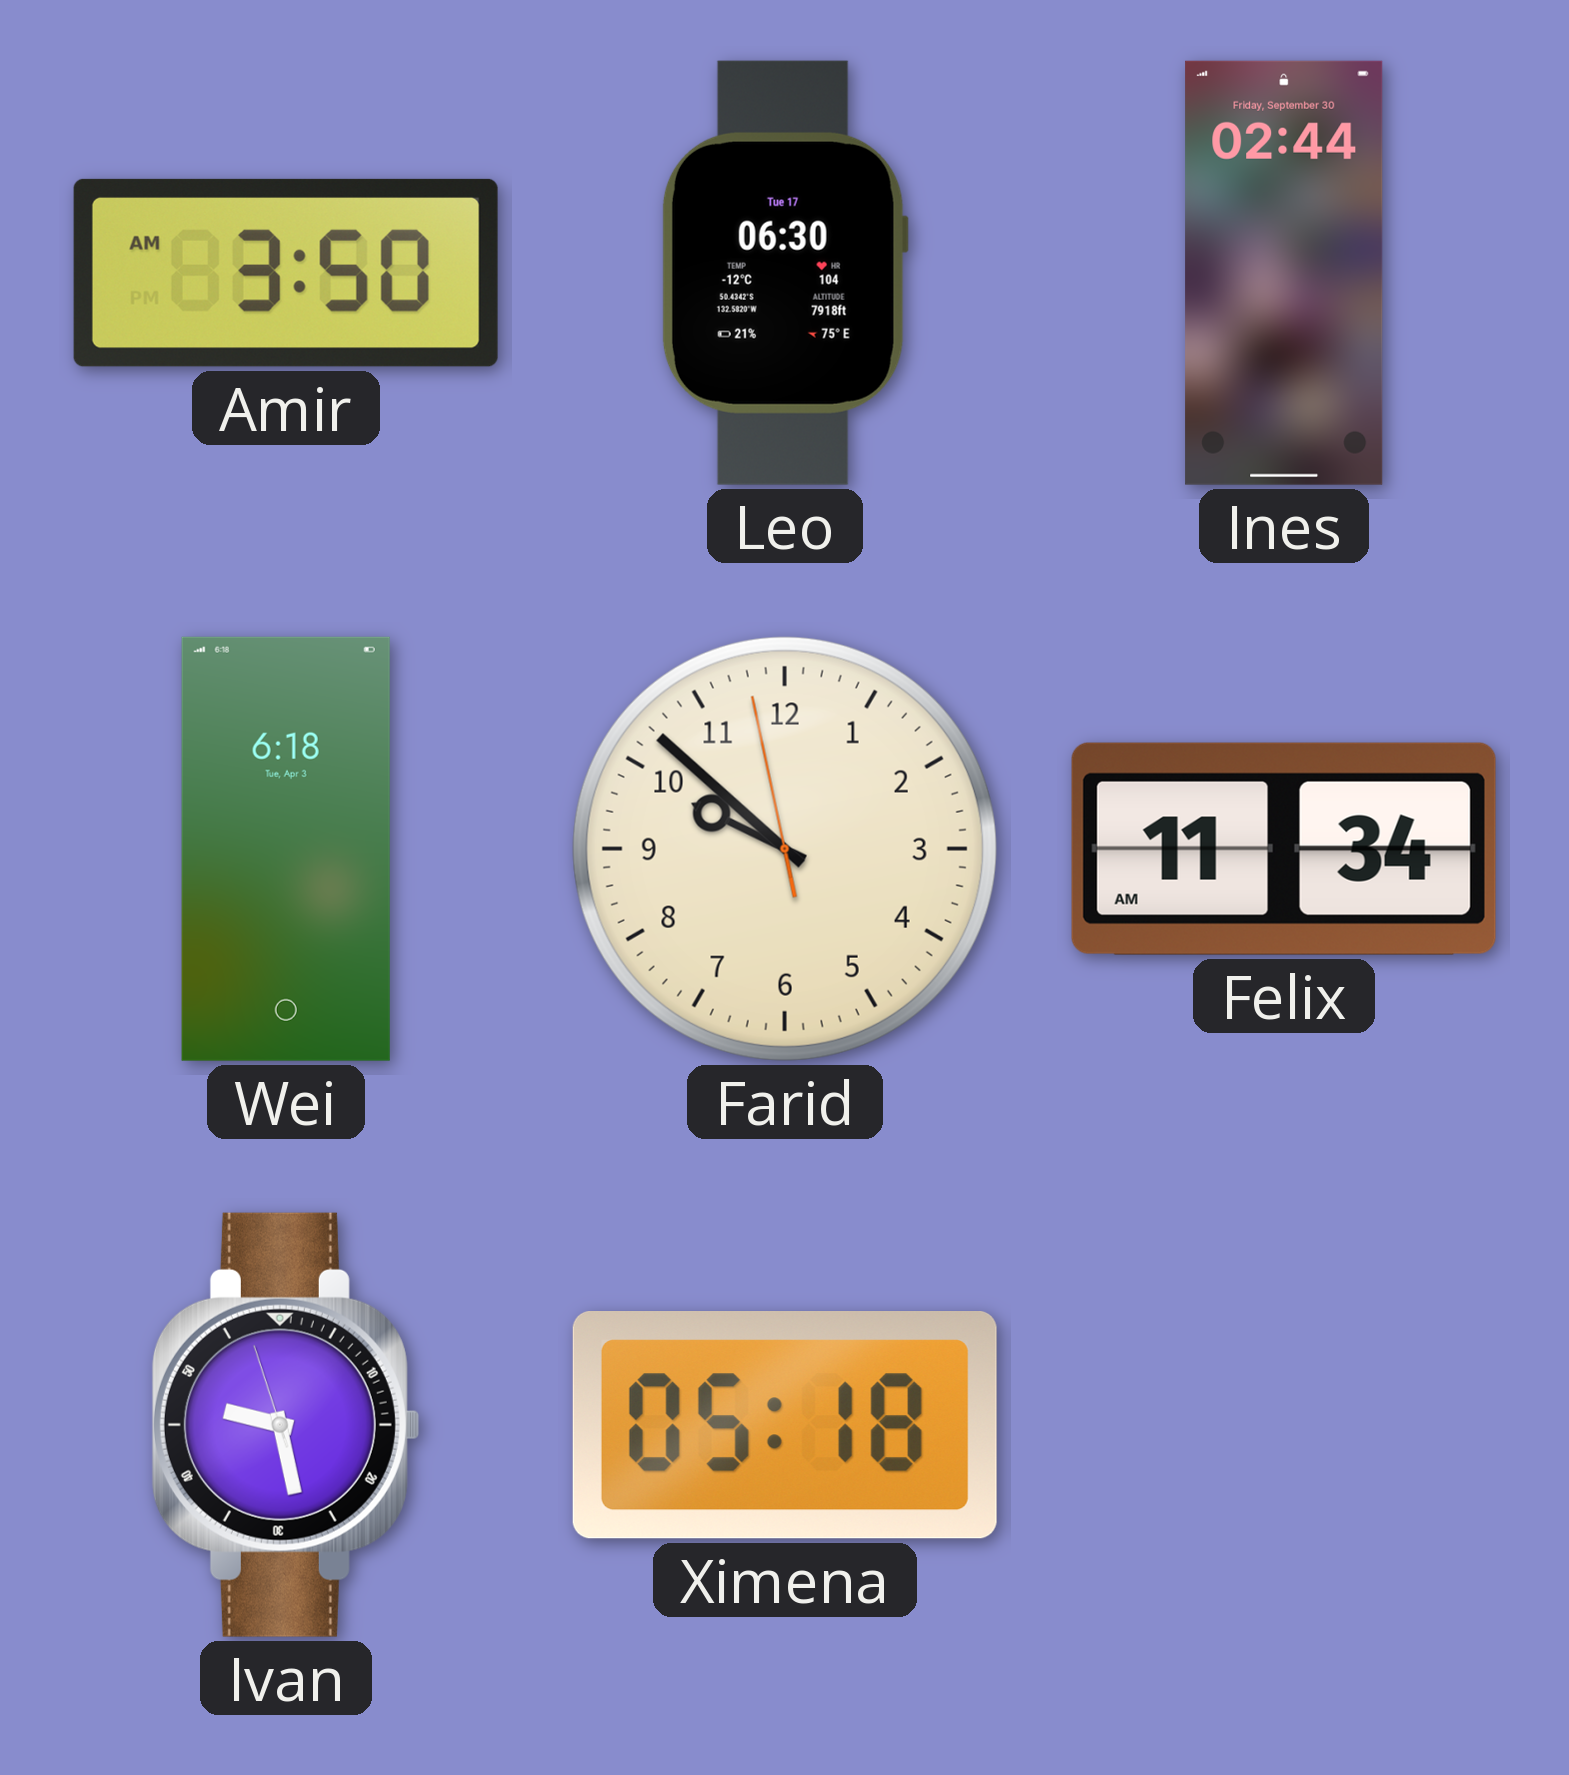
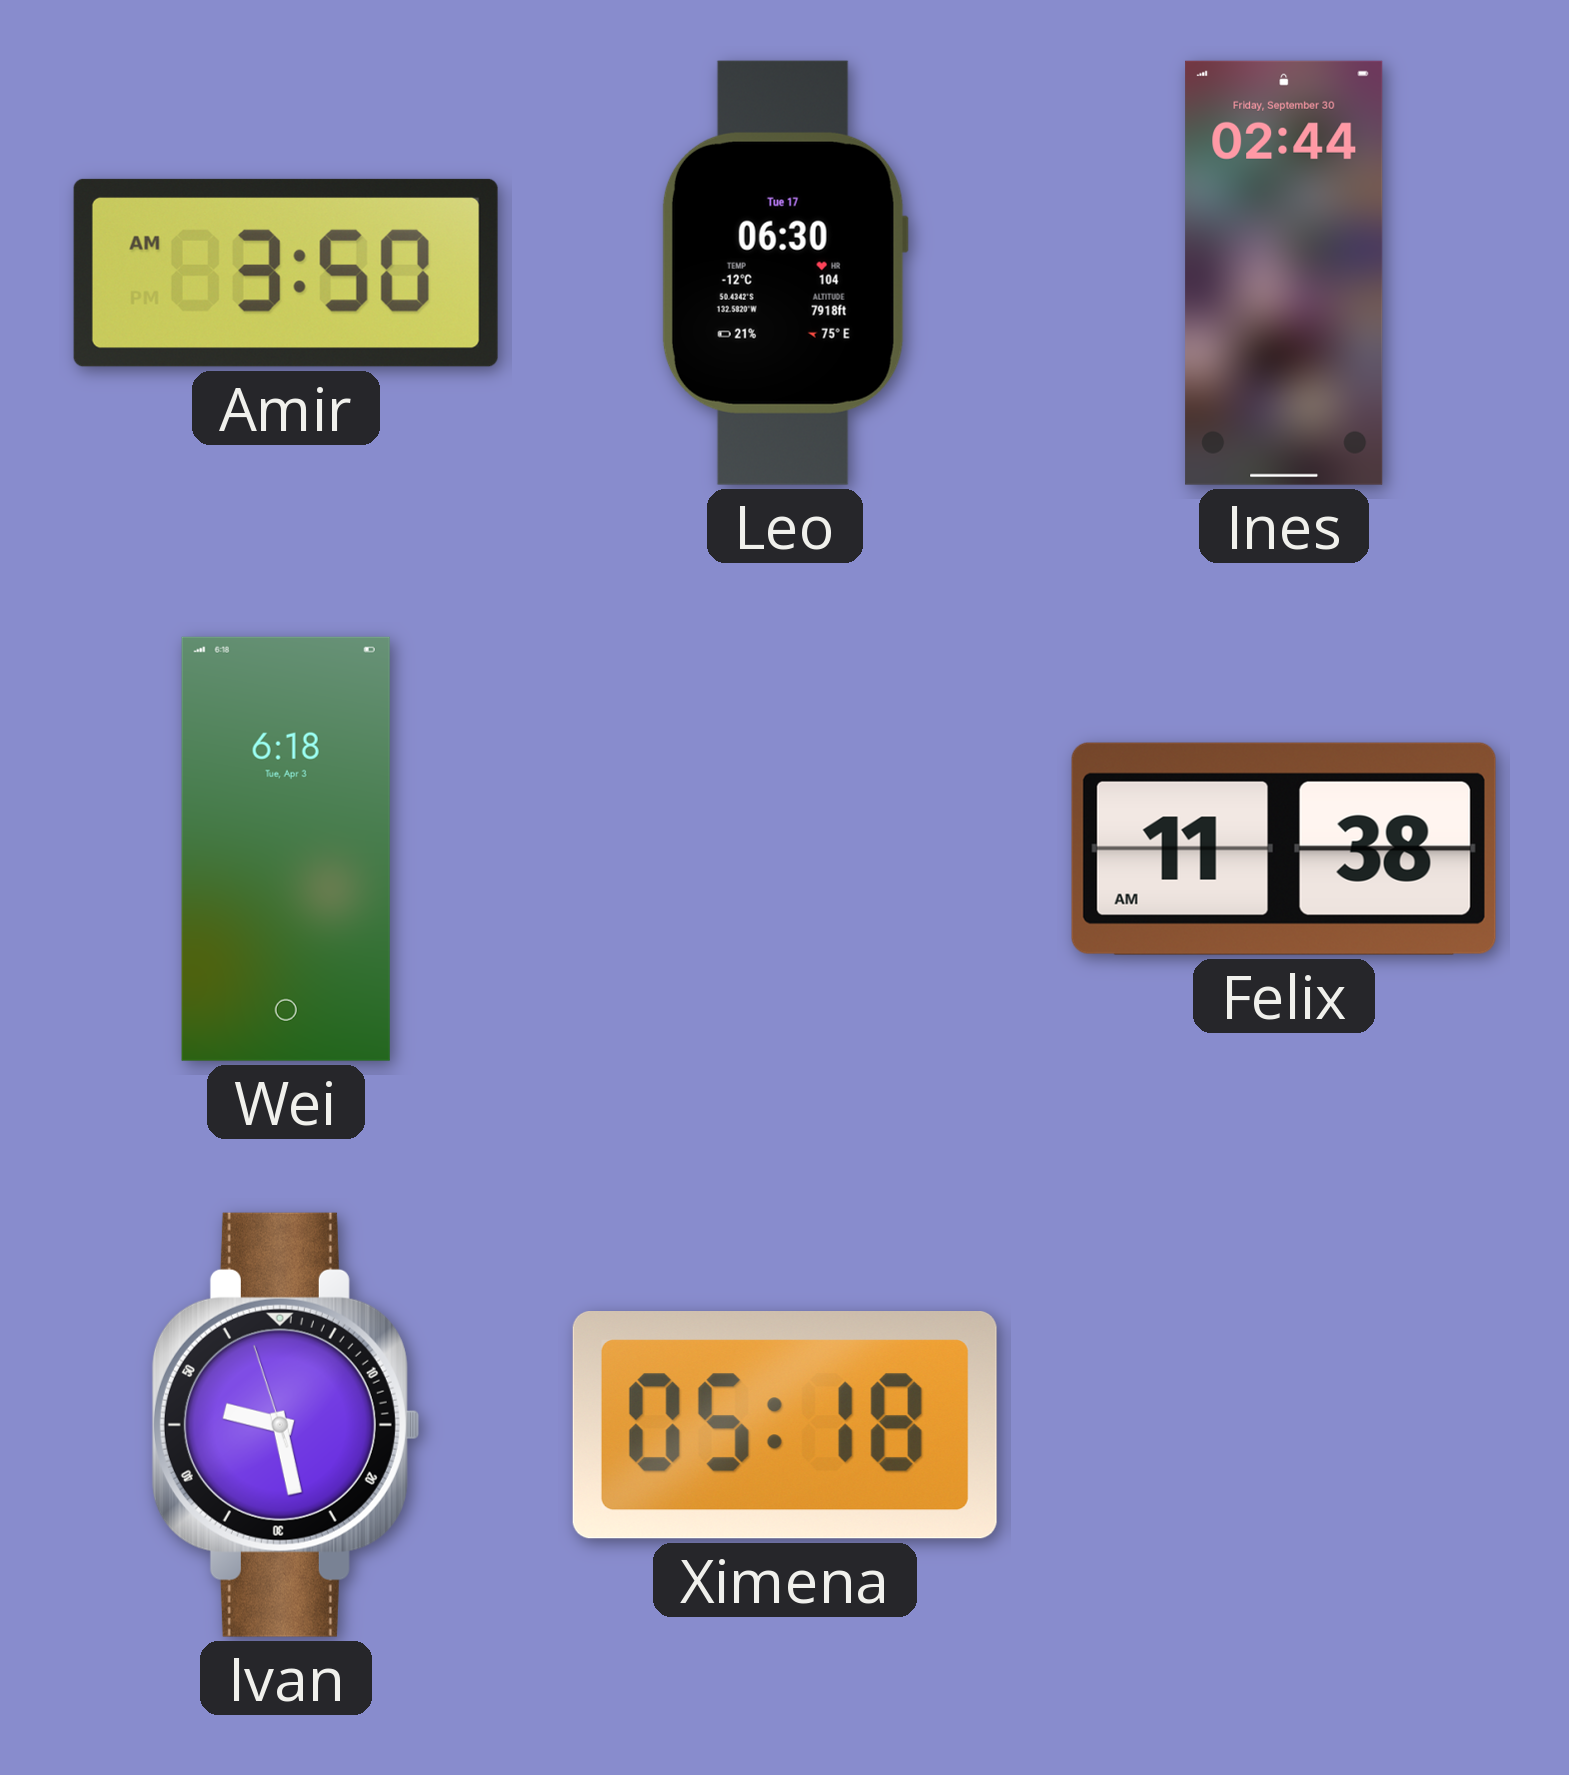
Farid: 9:51 -> none
Felix: 11:34 -> 11:38
